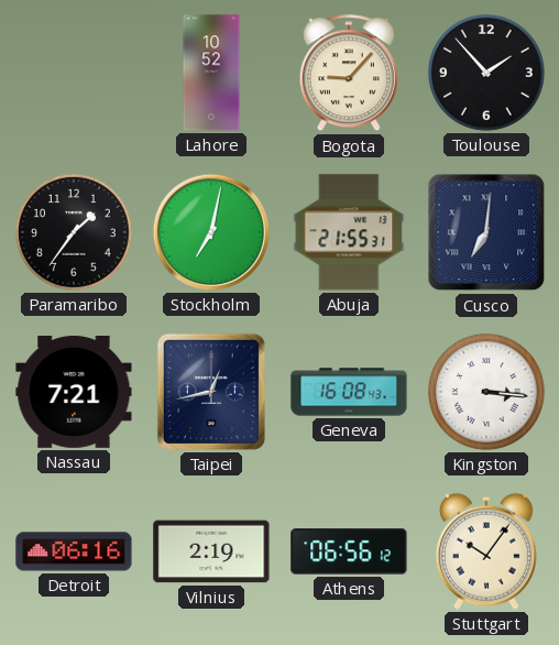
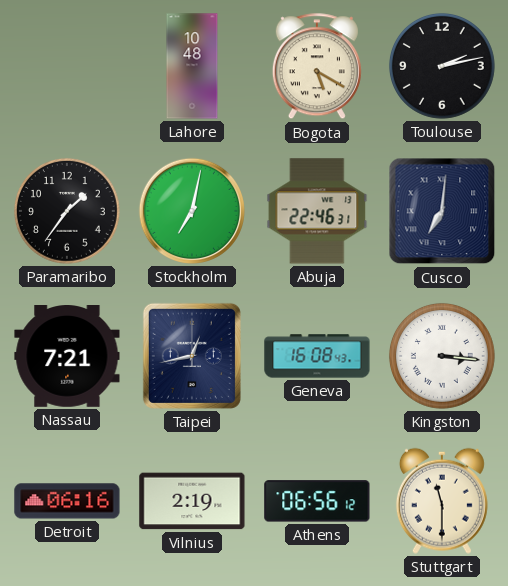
Lahore: 10:52 -> 10:48
Bogota: 9:07 -> 5:20
Toulouse: 1:53 -> 2:13
Abuja: 21:55 -> 22:46
Stuttgart: 10:06 -> 11:30
